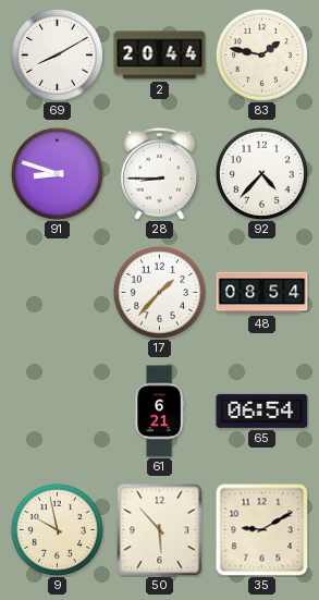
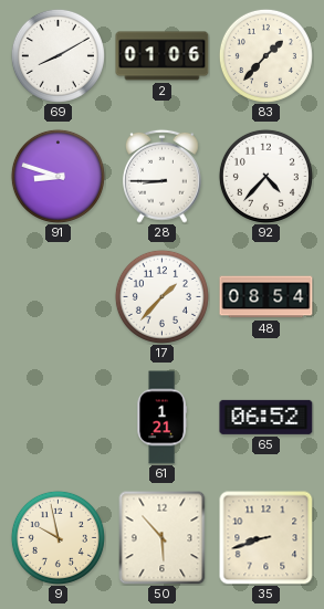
2: 20:44 -> 01:06
83: 1:47 -> 1:37
61: 6:21 -> 1:21
65: 06:54 -> 06:52
35: 9:10 -> 8:42
